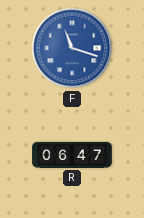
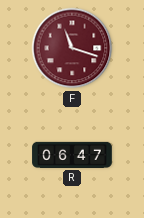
F dial: blue -> burgundy
